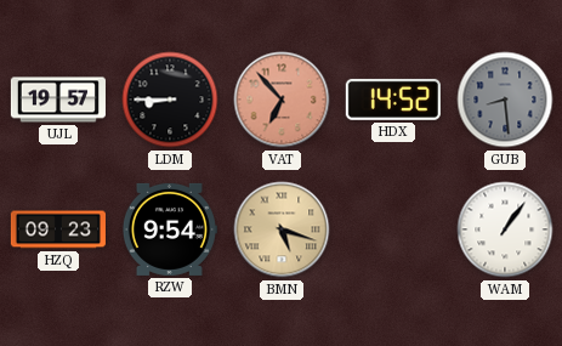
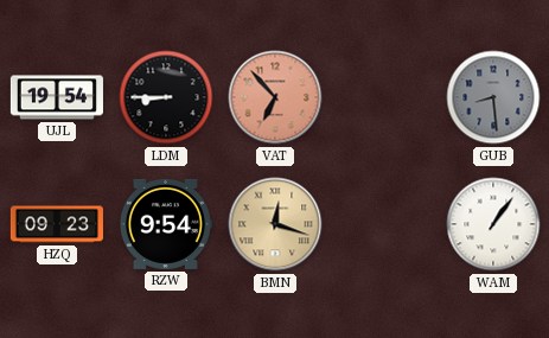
UJL: 19:57 -> 19:54
HDX: 14:52 -> none
BMN: 5:18 -> 12:18
